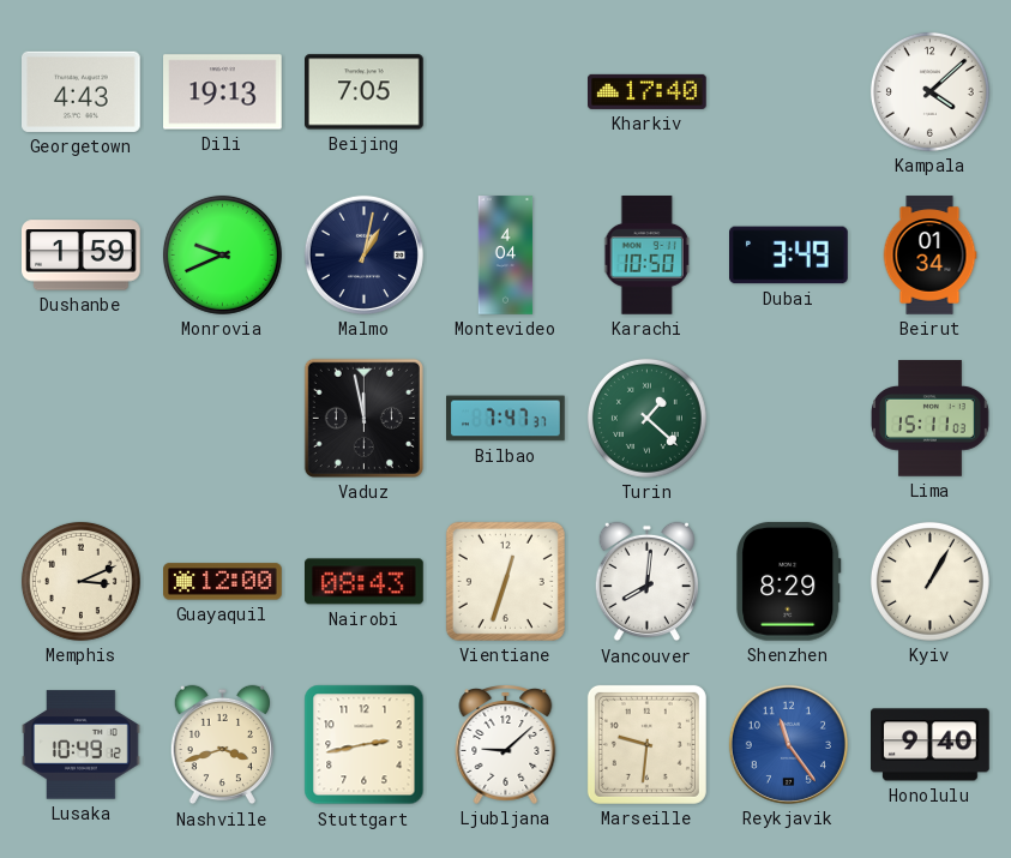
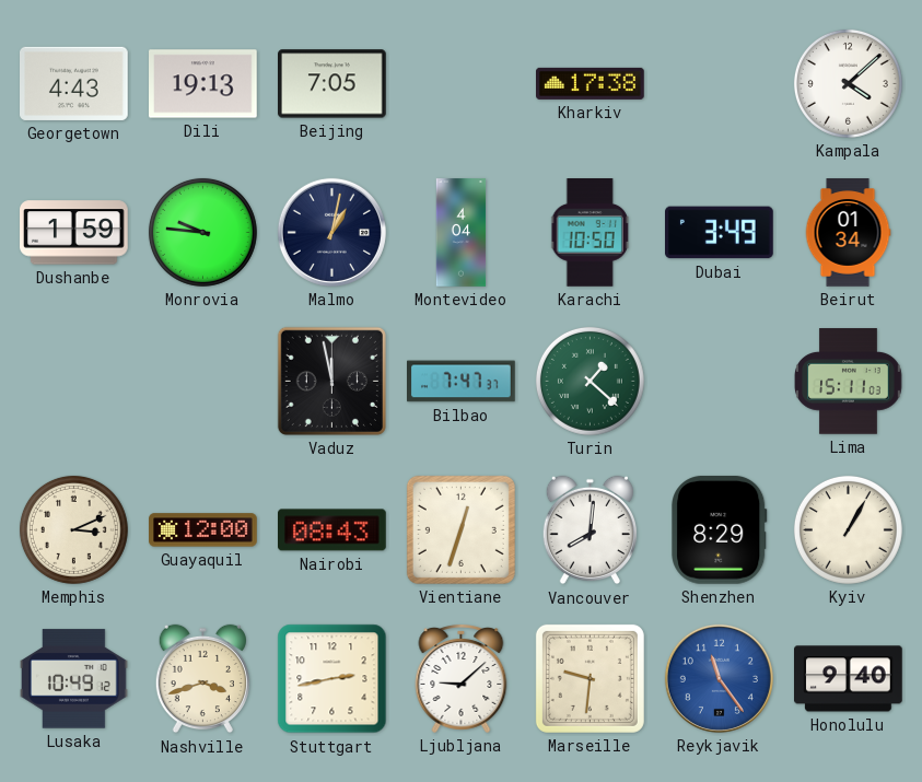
Kharkiv: 17:40 -> 17:38
Monrovia: 9:41 -> 9:46
